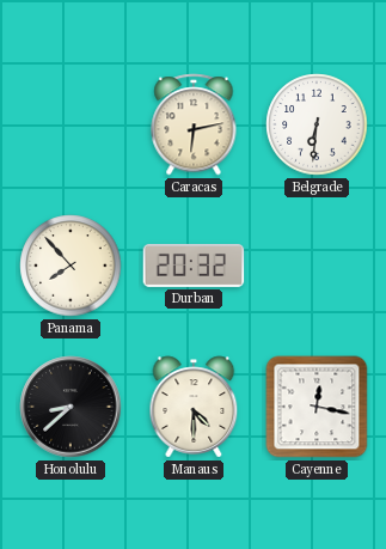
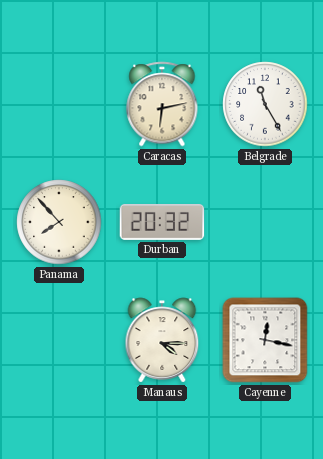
Belgrade: 6:31 -> 11:25
Honolulu: 8:38 -> none
Manaus: 4:30 -> 4:15
